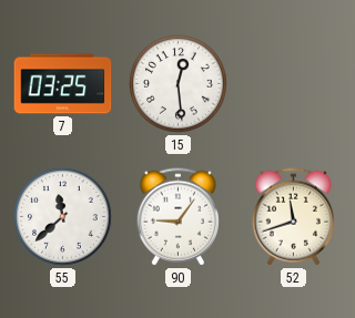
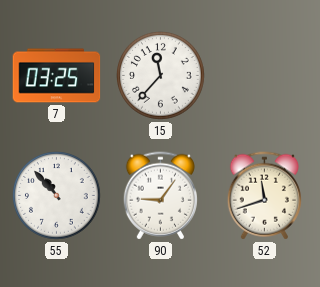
15: 12:29 -> 11:37
55: 11:38 -> 10:53
